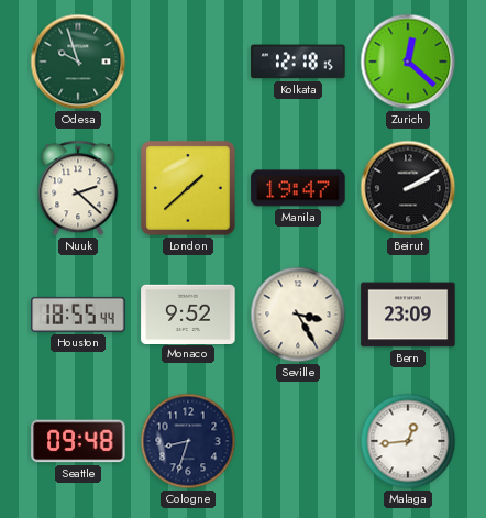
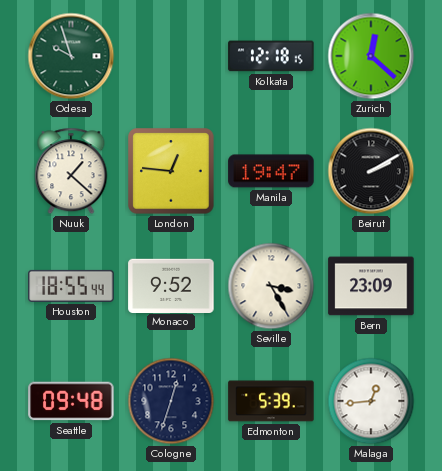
Nuuk: 2:22 -> 1:22
London: 1:38 -> 12:46
Cologne: 8:33 -> 12:33
Edmonton: none -> 5:39
